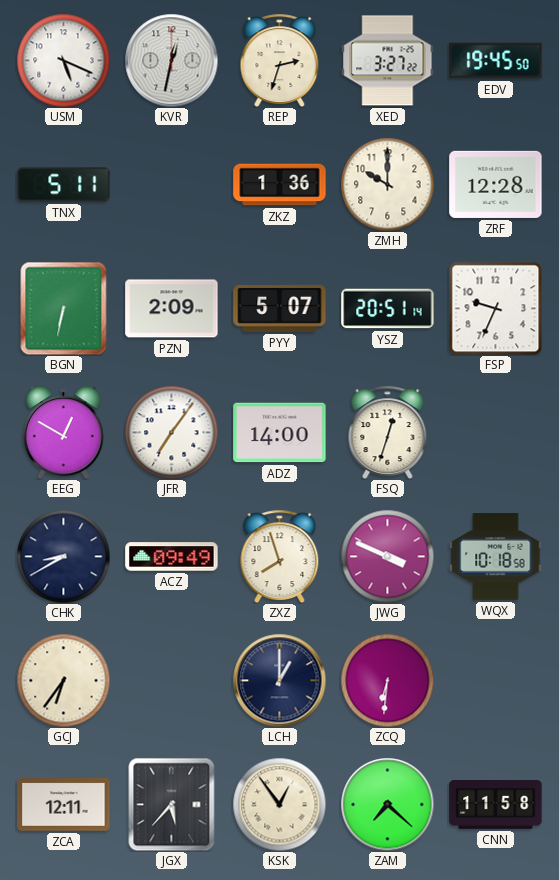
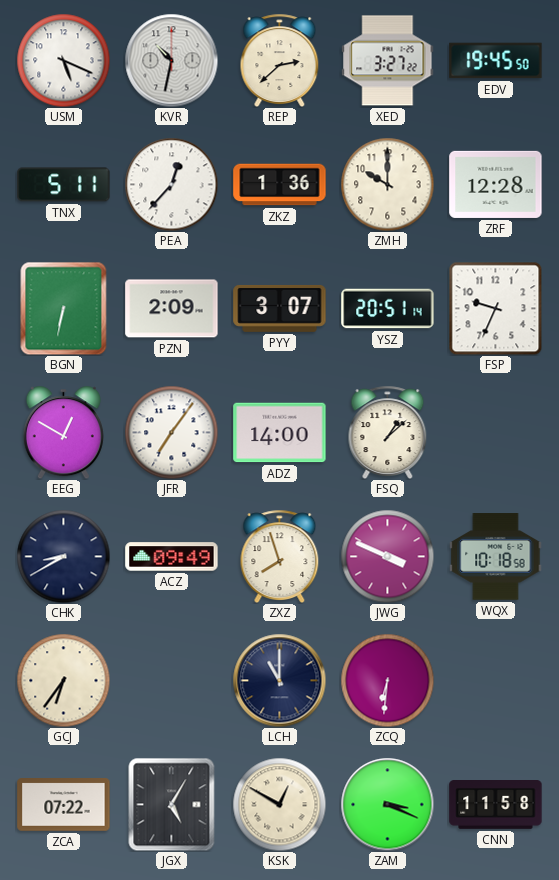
KVR: 12:32 -> 10:32
REP: 2:33 -> 2:38
PEA: none -> 12:37
PYY: 5:07 -> 3:07
FSQ: 12:33 -> 1:08
LCH: 1:00 -> 11:00
ZCA: 12:11 -> 07:22
JGX: 5:37 -> 5:05
KSK: 12:54 -> 12:50
ZAM: 7:22 -> 3:19
